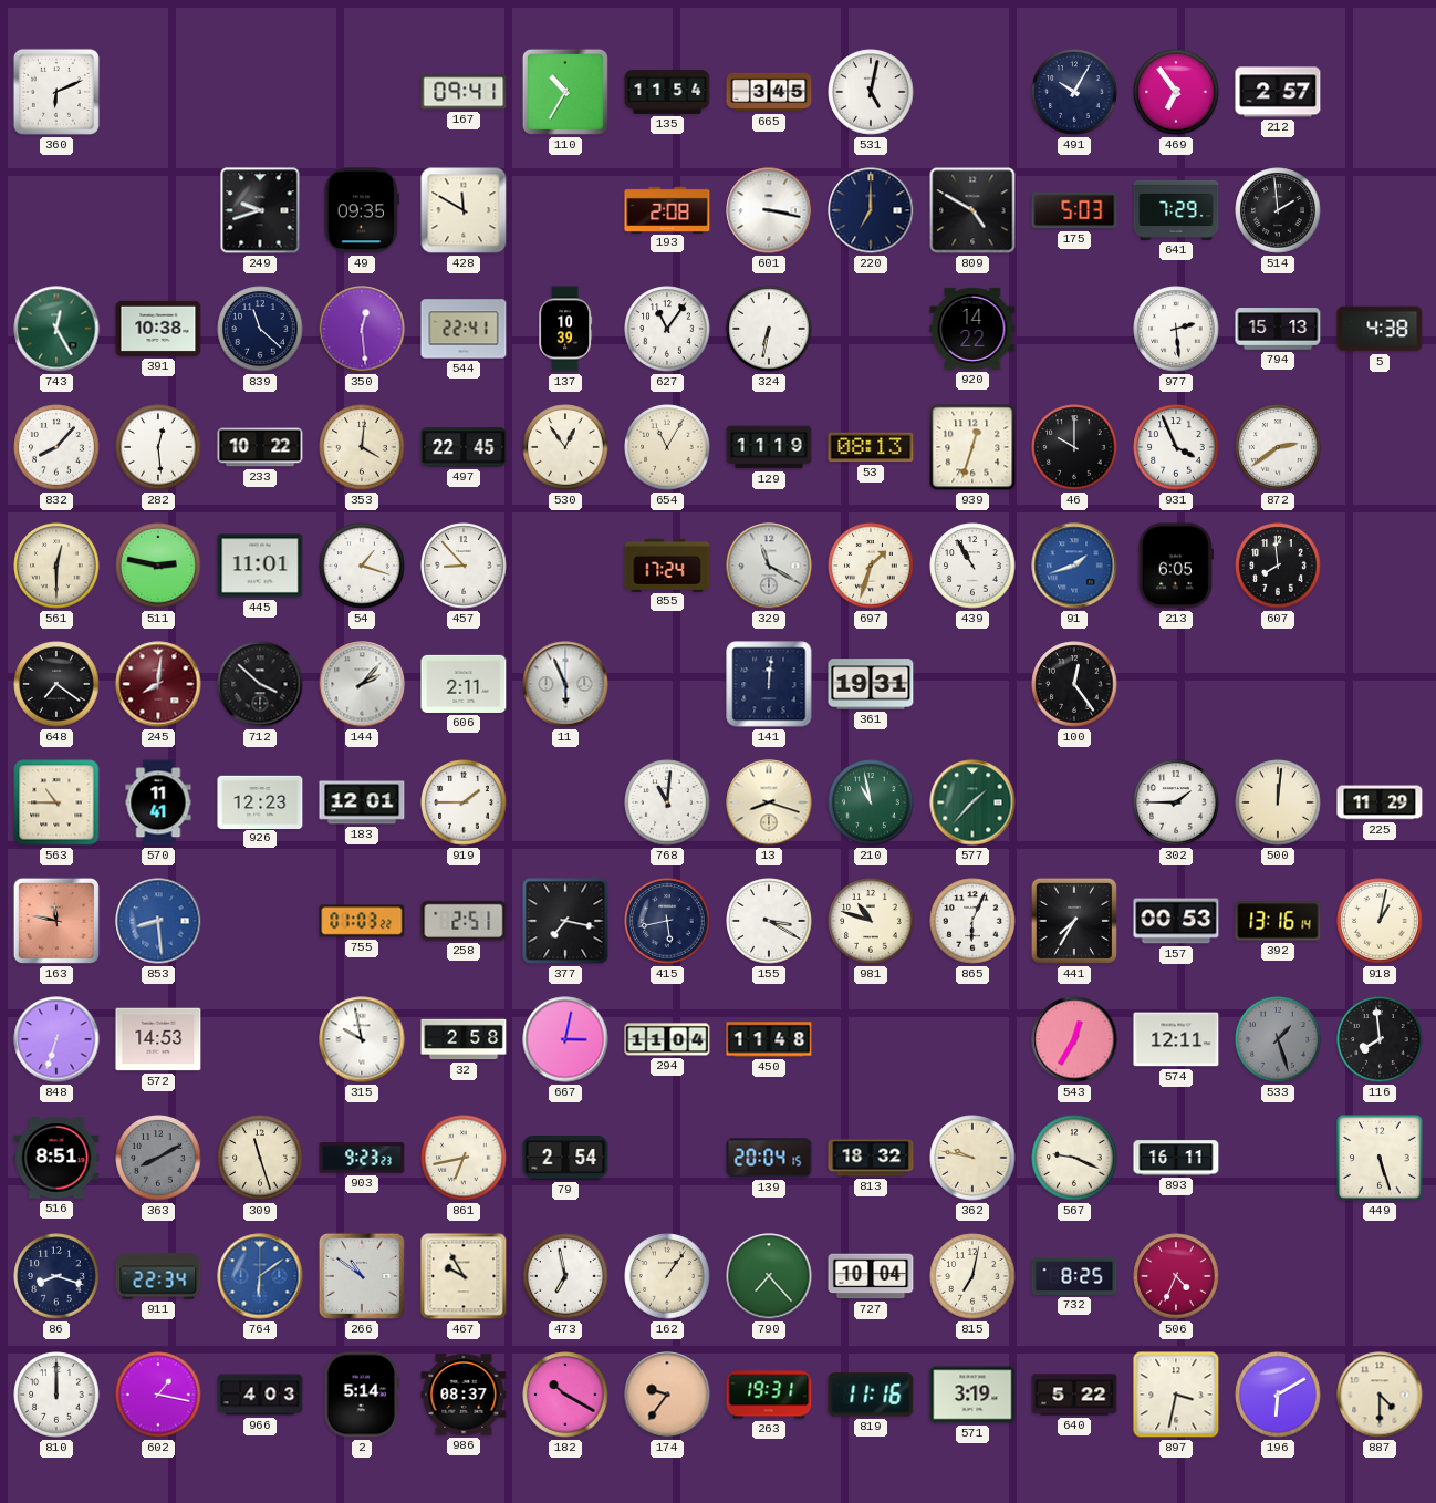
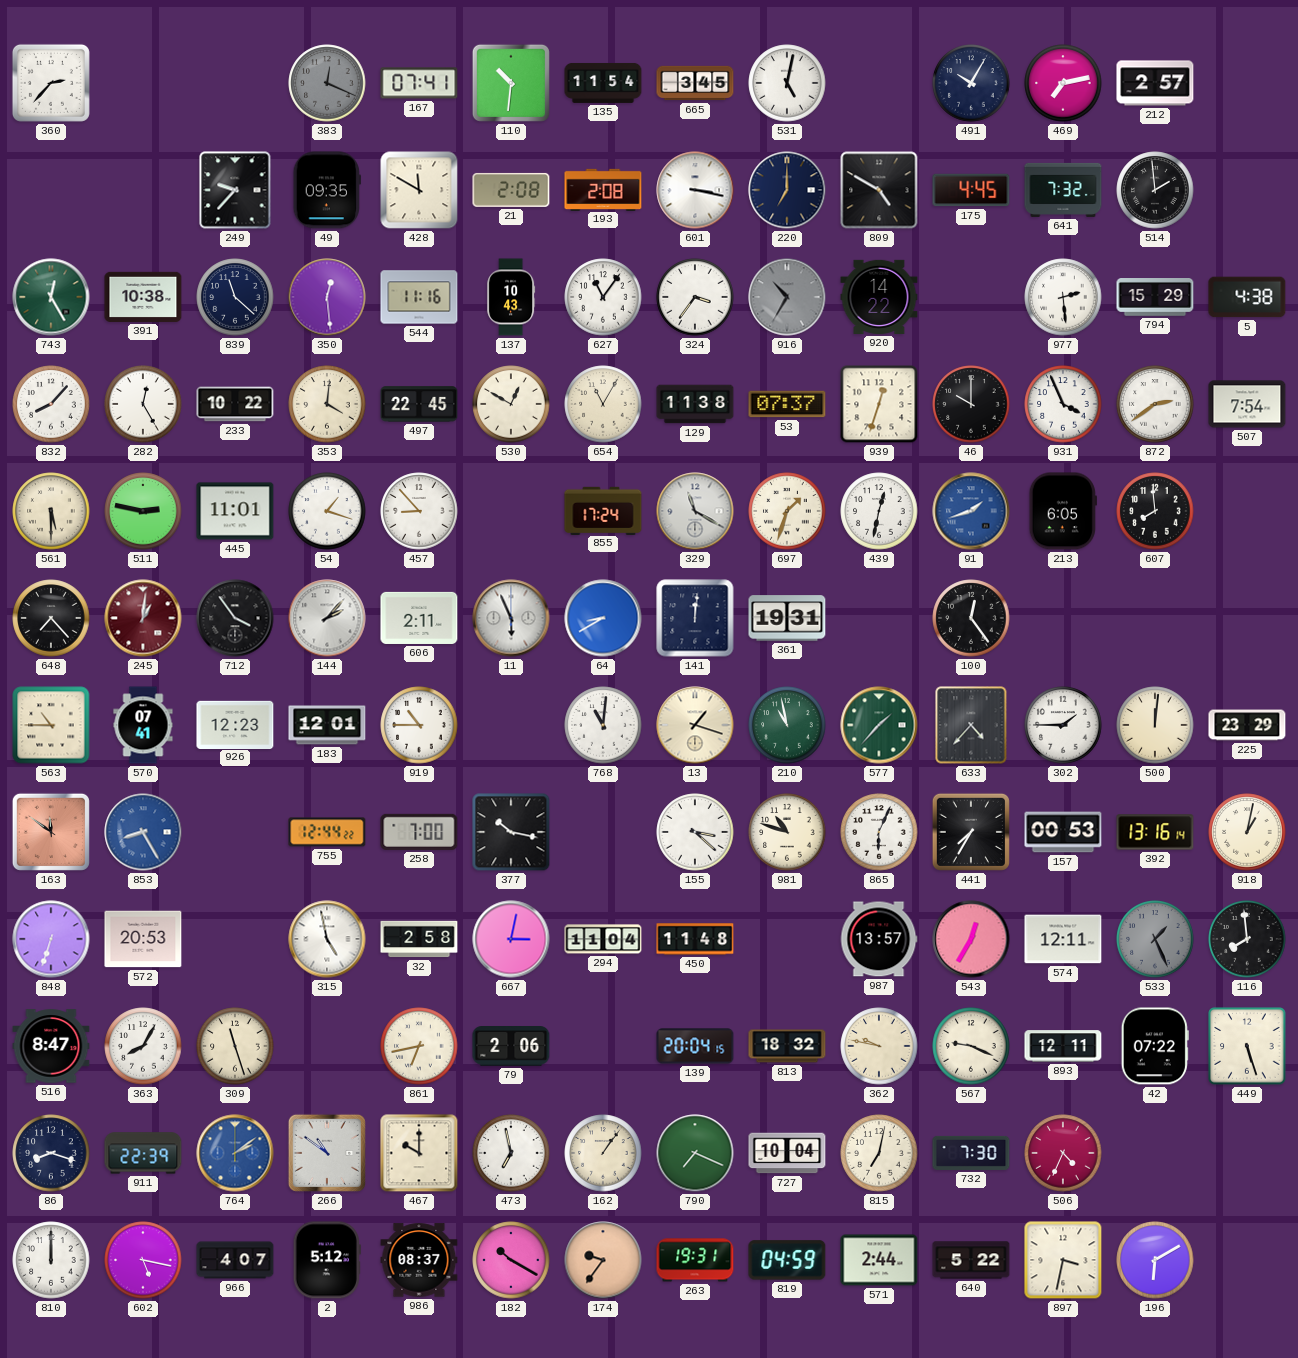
360: 6:11 -> 2:37
383: none -> 12:19
167: 09:41 -> 07:41
110: 10:35 -> 10:31
469: 6:54 -> 7:13
249: 9:42 -> 9:37
21: none -> 2:08
175: 5:03 -> 4:45
641: 7:29 -> 7:32
544: 22:41 -> 11:16
137: 10:39 -> 10:43
324: 6:32 -> 3:36
916: none -> 10:35
794: 15:13 -> 15:29
282: 12:29 -> 12:25
530: 12:54 -> 12:50
129: 11:19 -> 11:38
53: 08:13 -> 07:37
507: none -> 7:54
561: 12:30 -> 5:30
439: 10:55 -> 12:32
648: 7:21 -> 7:23
245: 8:01 -> 1:01
712: 3:52 -> 3:54
64: none -> 8:40
570: 11:41 -> 07:41
919: 1:45 -> 10:45
13: 8:18 -> 1:18
633: none -> 4:37
225: 11:29 -> 23:29
163: 11:47 -> 11:51
853: 8:29 -> 8:25
755: 01:03 -> 12:44
258: 2:51 -> 7:00
377: 7:17 -> 10:17
415: 5:43 -> none
155: 3:20 -> 3:22
572: 14:53 -> 20:53
315: 9:58 -> 4:58
987: none -> 13:57
533: 1:27 -> 1:26
516: 8:51 -> 8:47
363: 8:10 -> 8:05
363 dial: grey -> white
903: 9:23 -> none
79: 2:54 -> 2:06
893: 16:11 -> 12:11
42: none -> 07:22
911: 22:34 -> 22:39
764: 6:09 -> 2:09
467: 9:55 -> 10:00
790: 7:23 -> 7:19
732: 8:25 -> 7:30
602: 1:17 -> 5:17
966: 4:03 -> 4:07
2: 5:14 -> 5:12
819: 11:16 -> 04:59
571: 3:19 -> 2:44
887: 4:30 -> none
